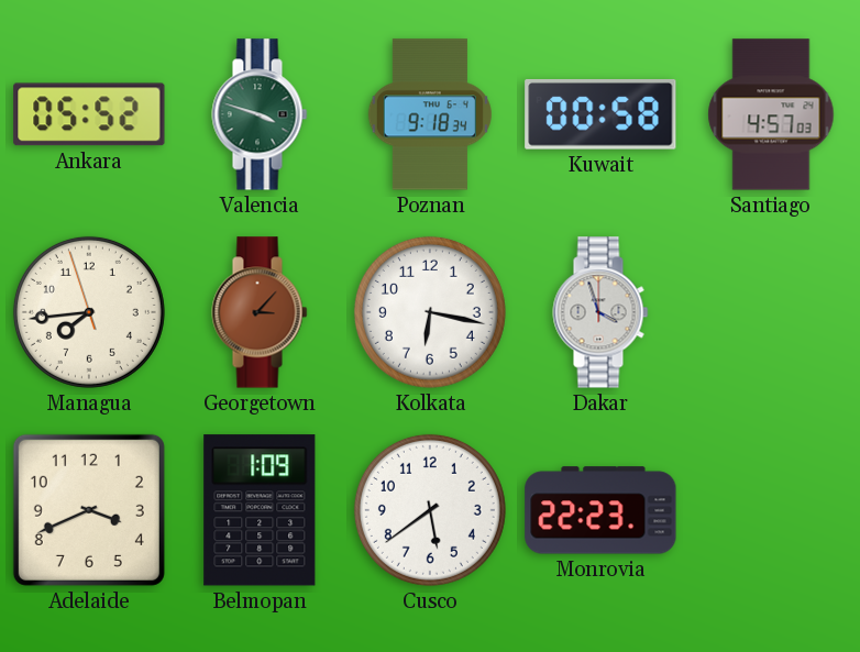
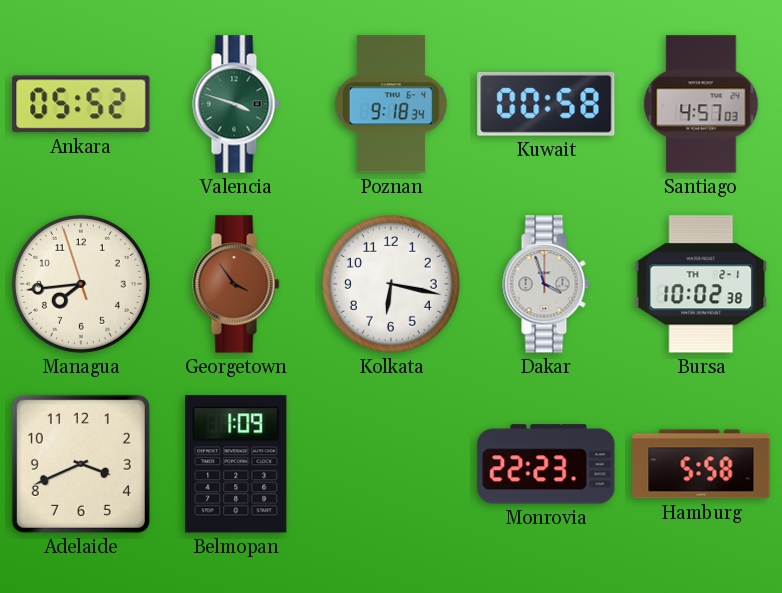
Georgetown: 3:07 -> 3:54
Bursa: none -> 10:02
Cusco: 5:39 -> none
Hamburg: none -> 5:58
